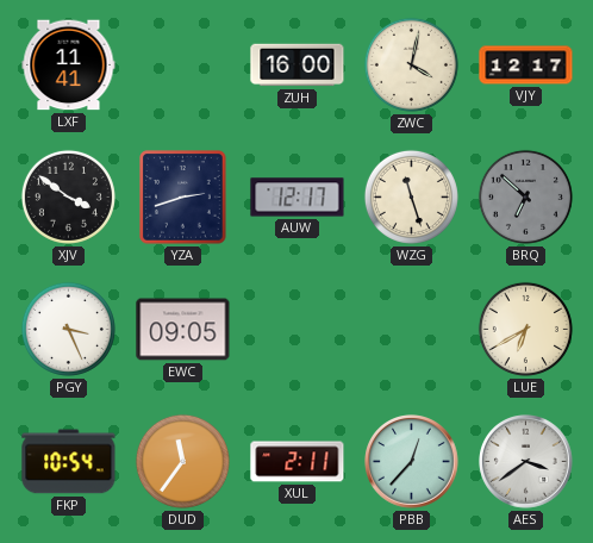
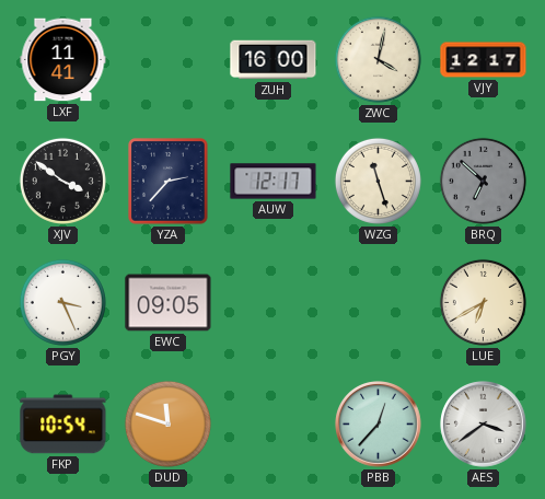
YZA: 2:42 -> 2:37
DUD: 11:36 -> 11:48
XUL: 2:11 -> none
